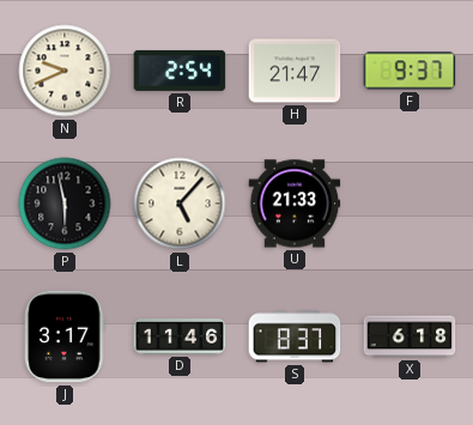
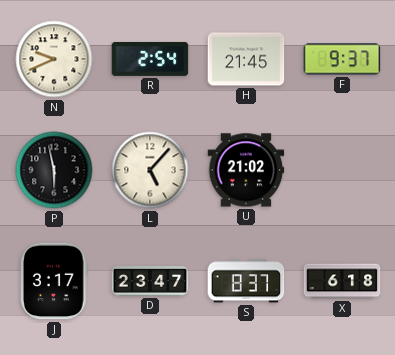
H: 21:47 -> 21:45
U: 21:33 -> 21:02
D: 11:46 -> 23:47
